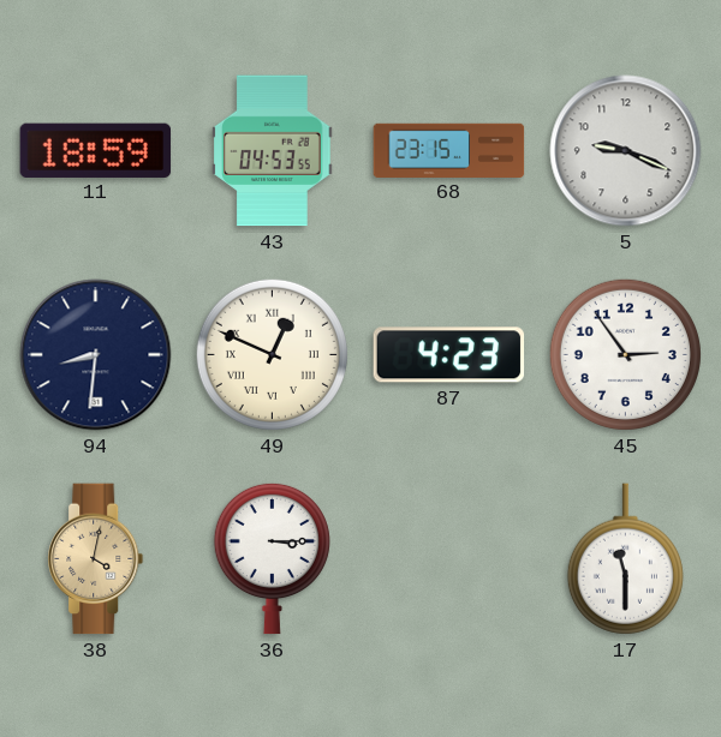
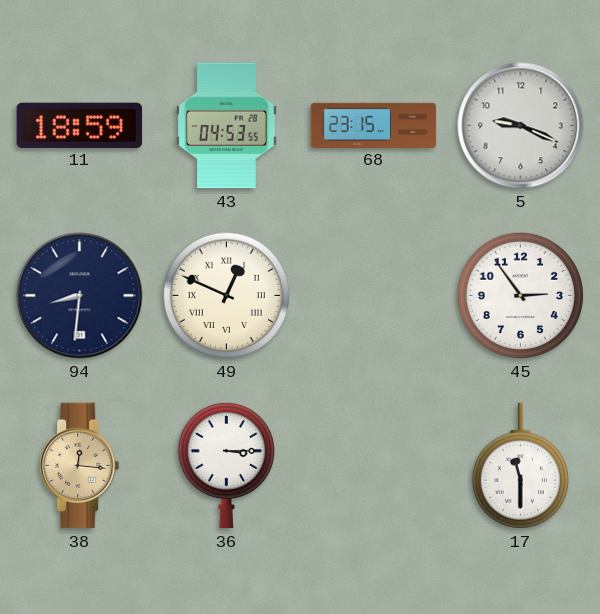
87: 4:23 -> none
38: 4:02 -> 12:16
